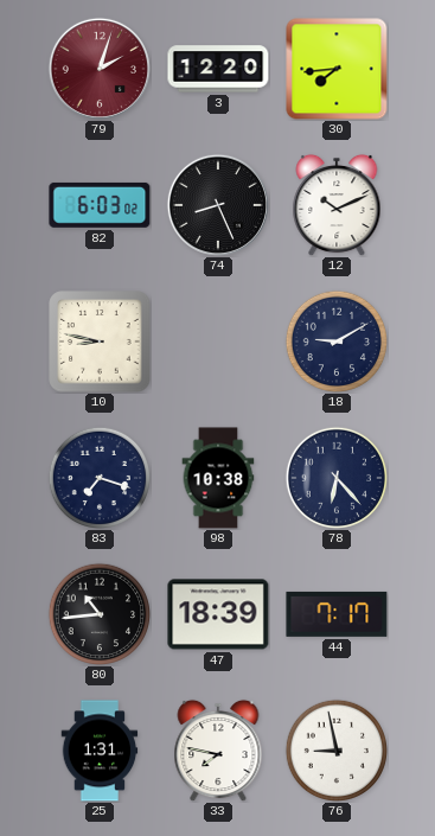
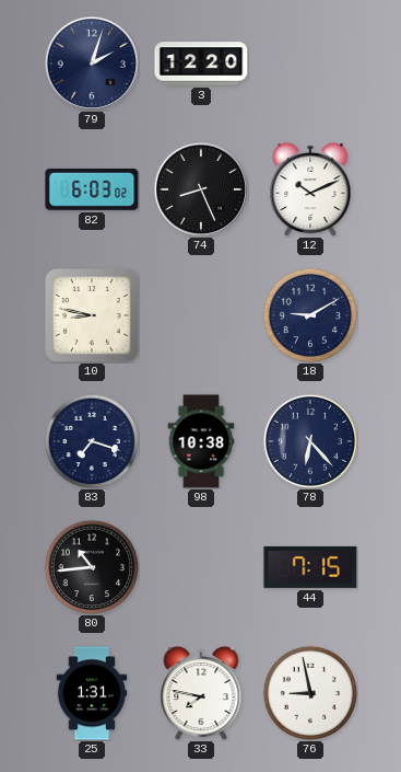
79 dial: burgundy -> navy
30: 7:44 -> none
47: 18:39 -> none
44: 7:17 -> 7:15
